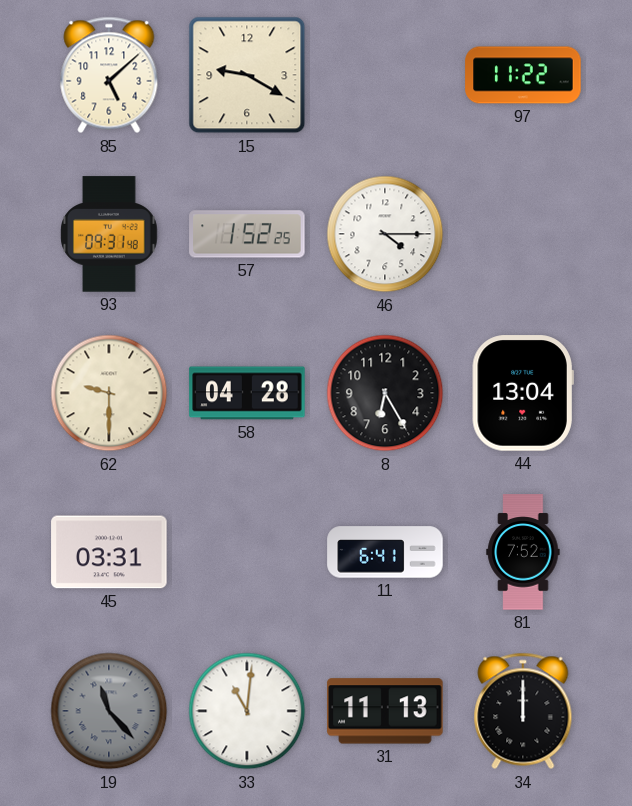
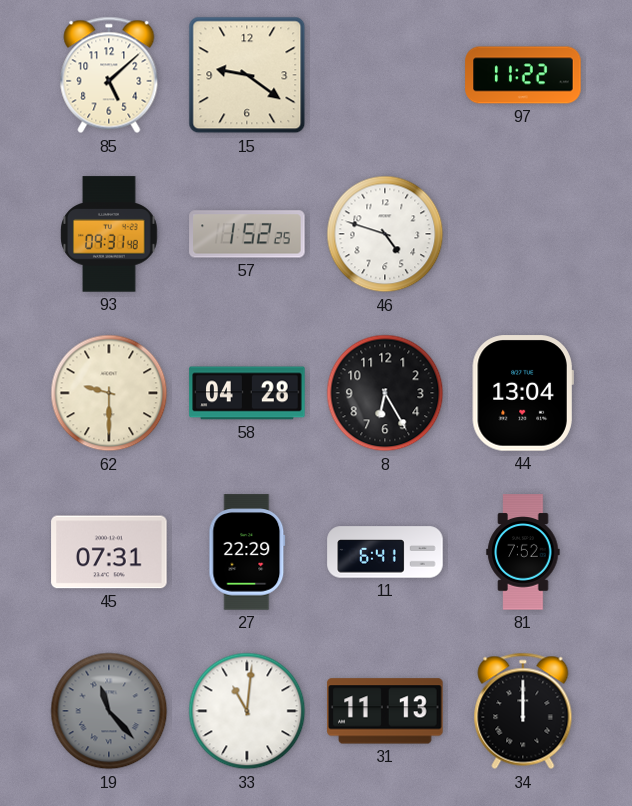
15: 9:20 -> 9:21
46: 4:15 -> 4:48
45: 03:31 -> 07:31
27: none -> 22:29
